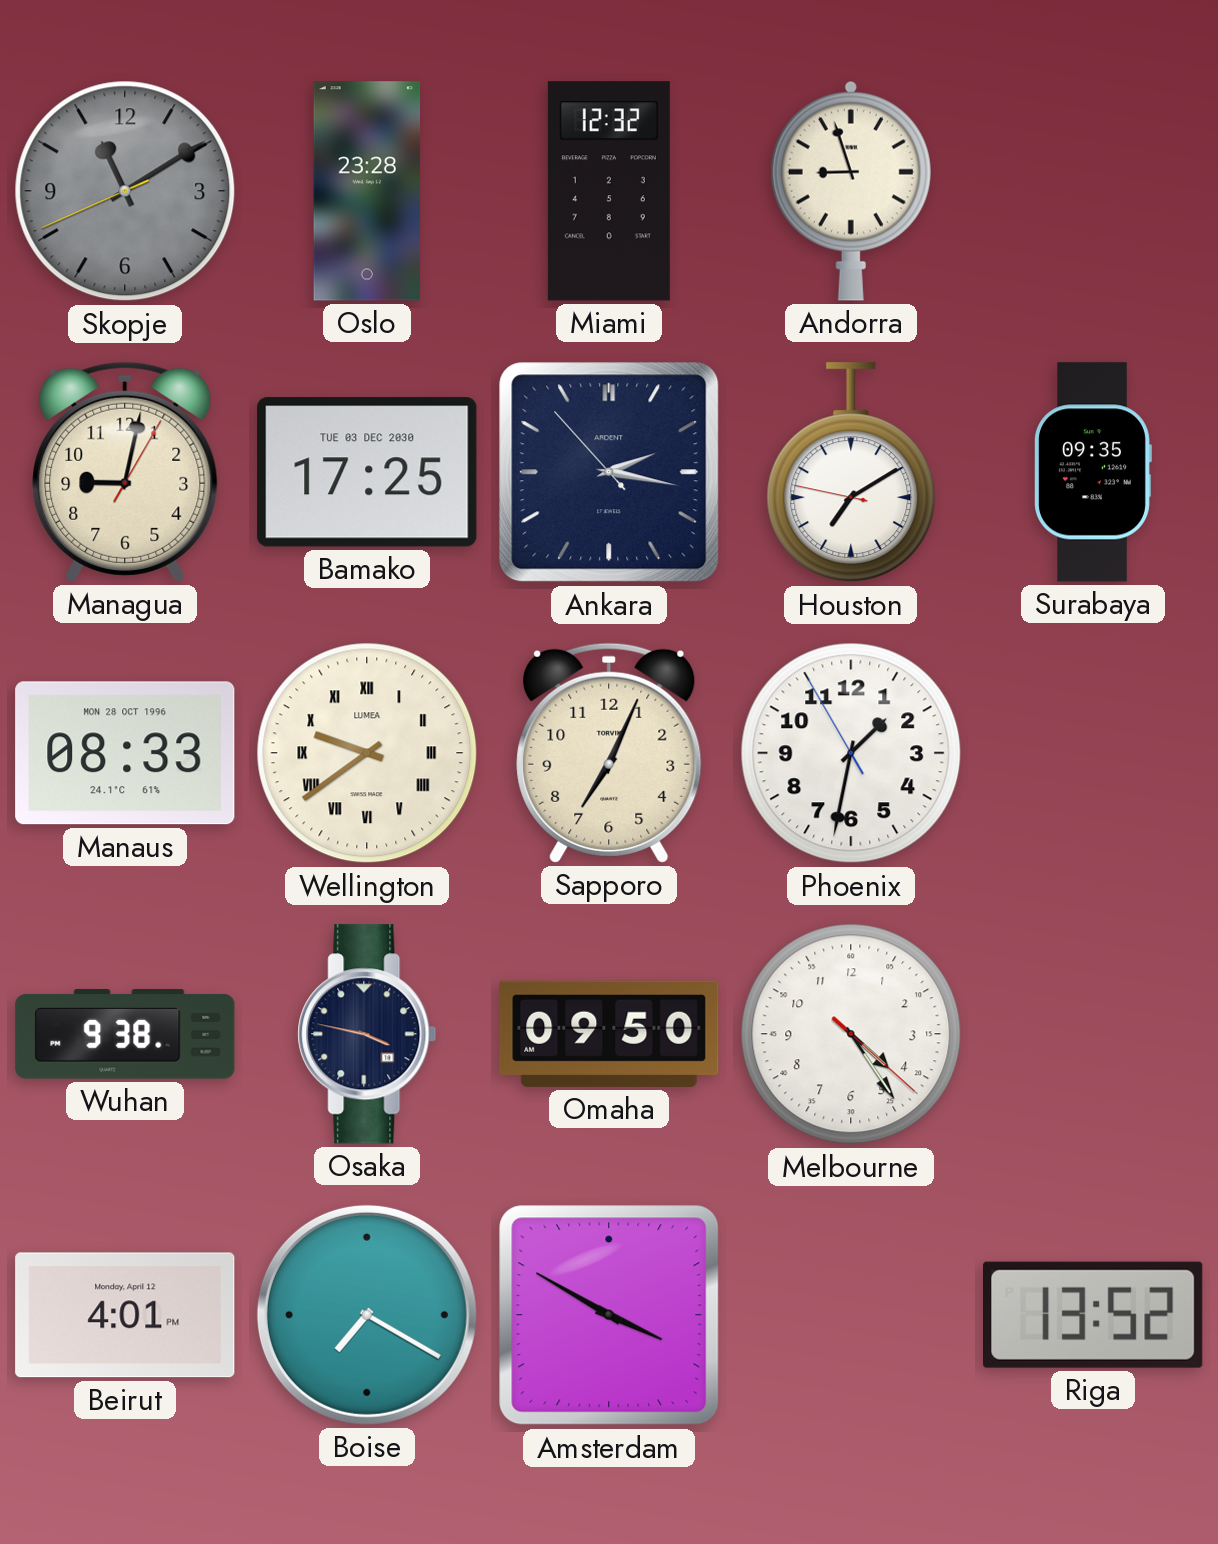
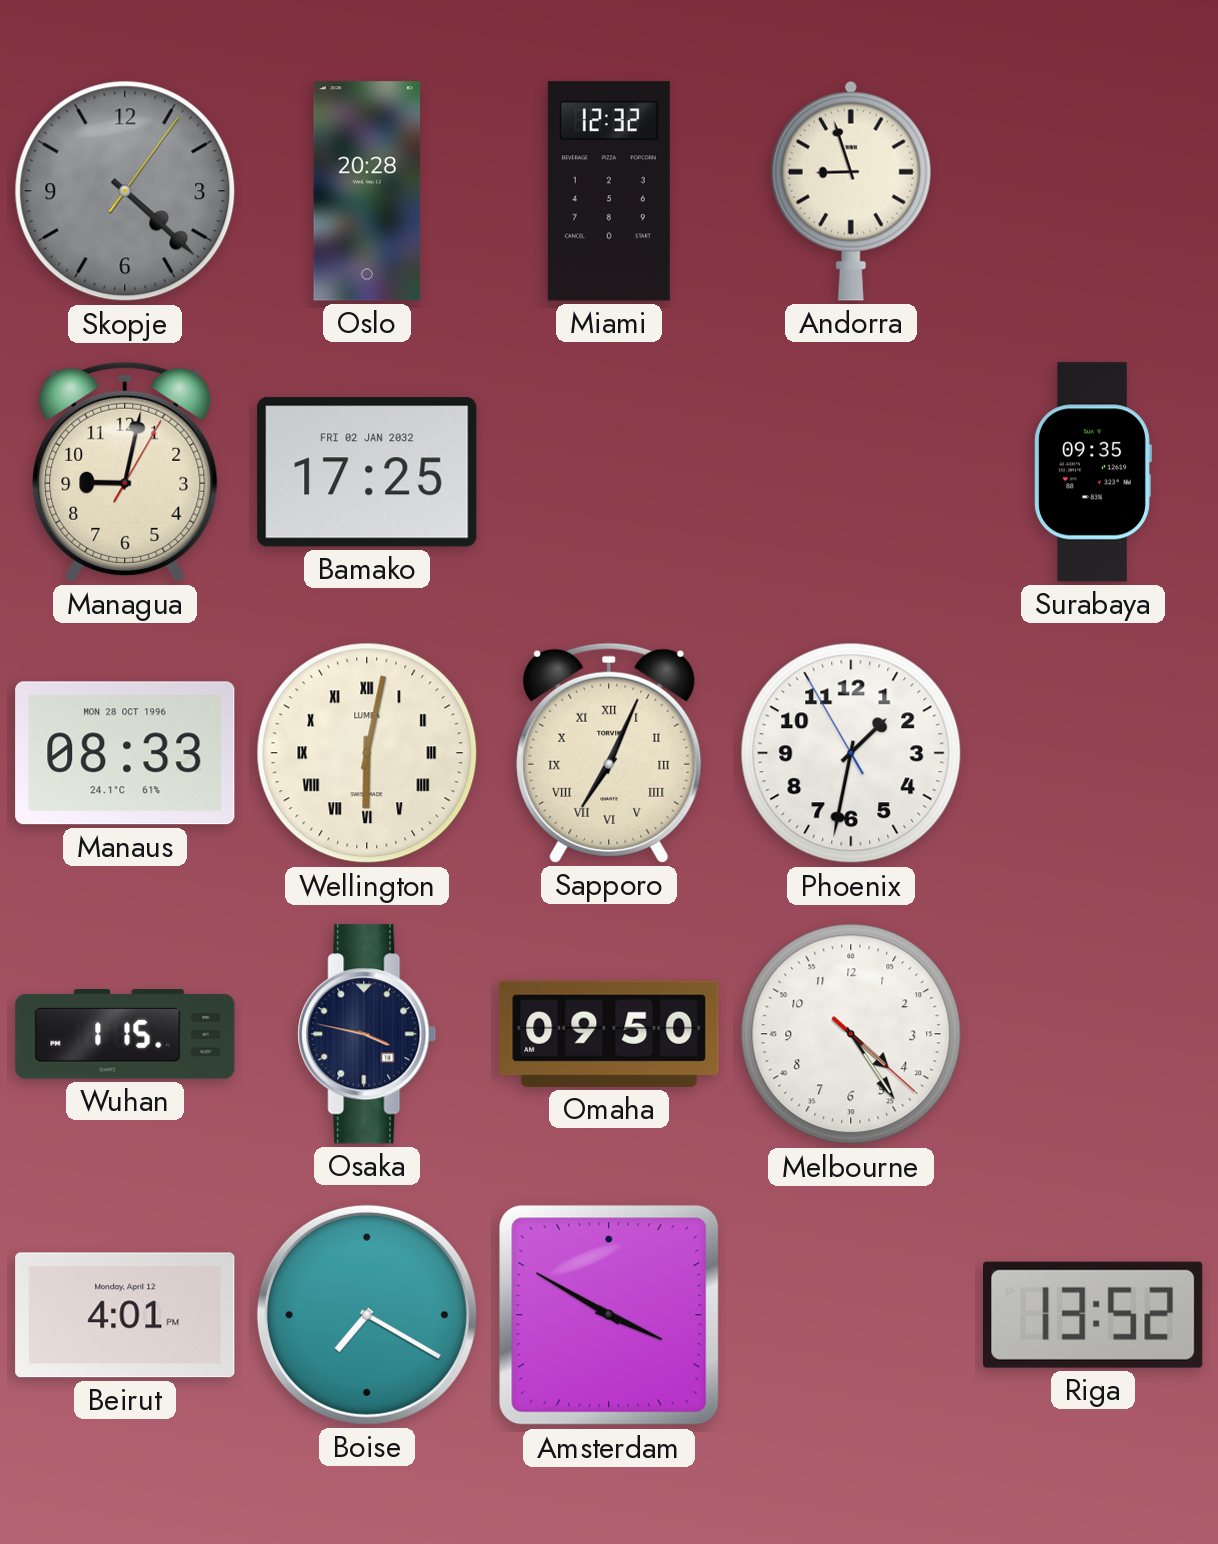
Skopje: 11:09 -> 4:22
Oslo: 23:28 -> 20:28
Bamako date: TUE 03 DEC 2030 -> FRI 02 JAN 2032
Ankara: 2:16 -> none
Houston: 7:09 -> none
Wellington: 9:39 -> 6:02
Sapporo numerals: Arabic -> Roman
Wuhan: 9:38 -> 1:15
